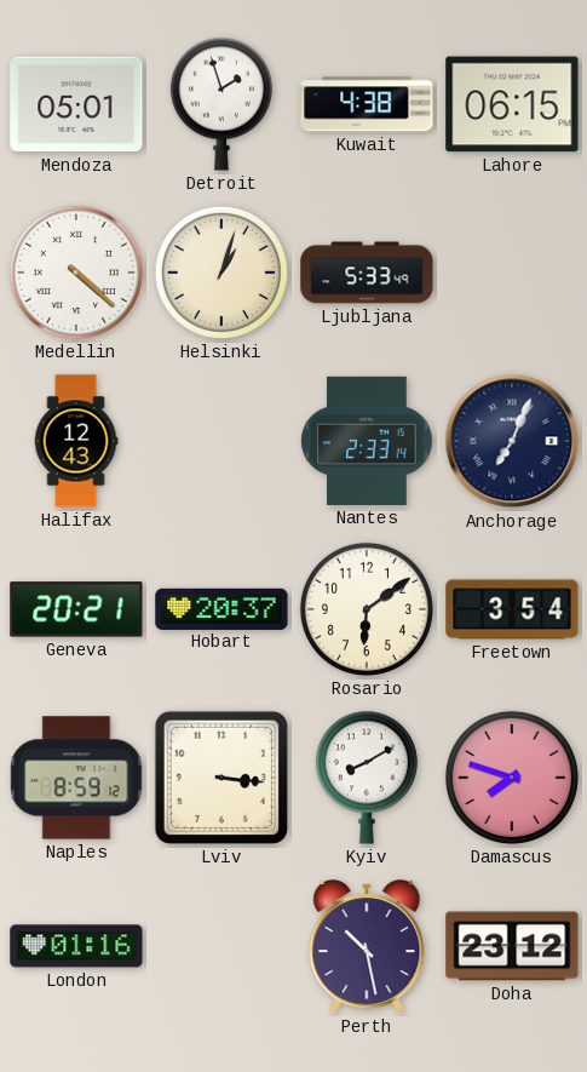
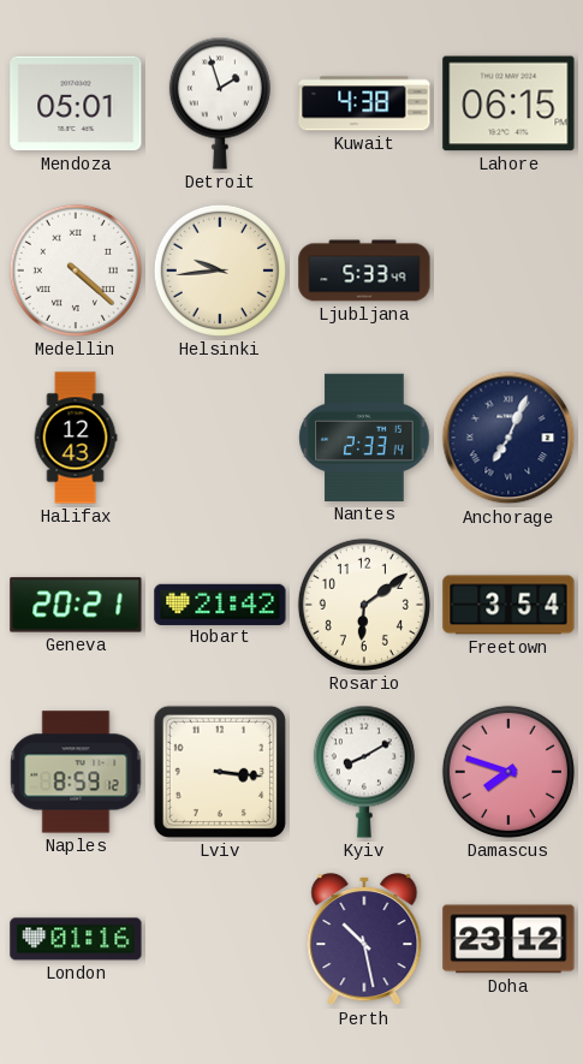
Helsinki: 1:03 -> 9:44
Hobart: 20:37 -> 21:42
